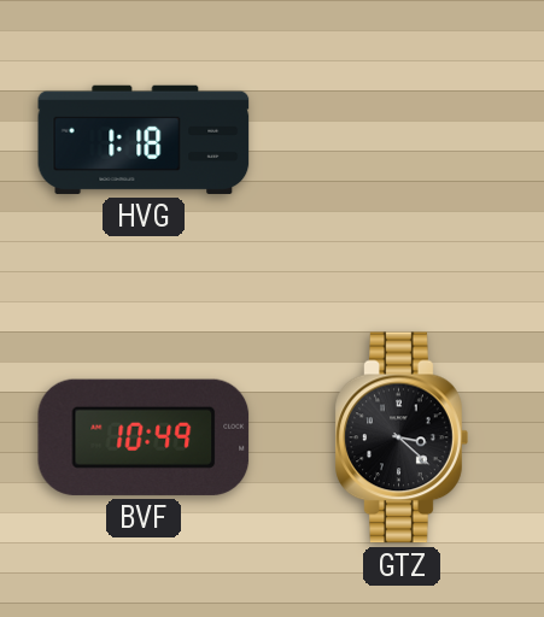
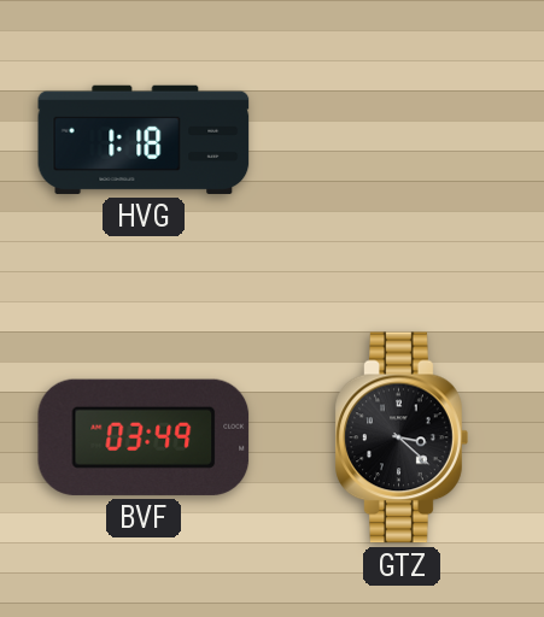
BVF: 10:49 -> 03:49
